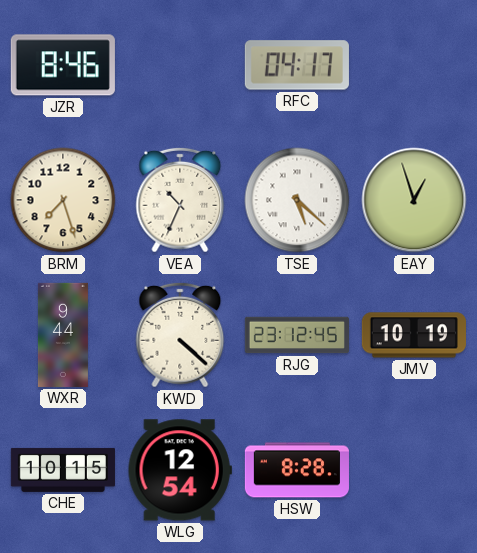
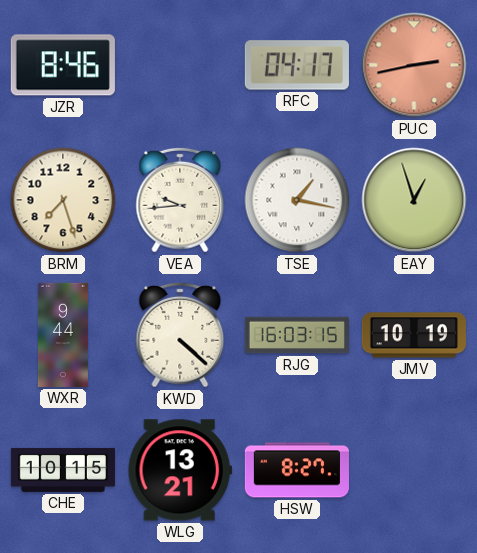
PUC: none -> 2:43
VEA: 10:34 -> 9:44
TSE: 5:22 -> 1:17
RJG: 23:12 -> 16:03
WLG: 12:54 -> 13:21
HSW: 8:28 -> 8:27
